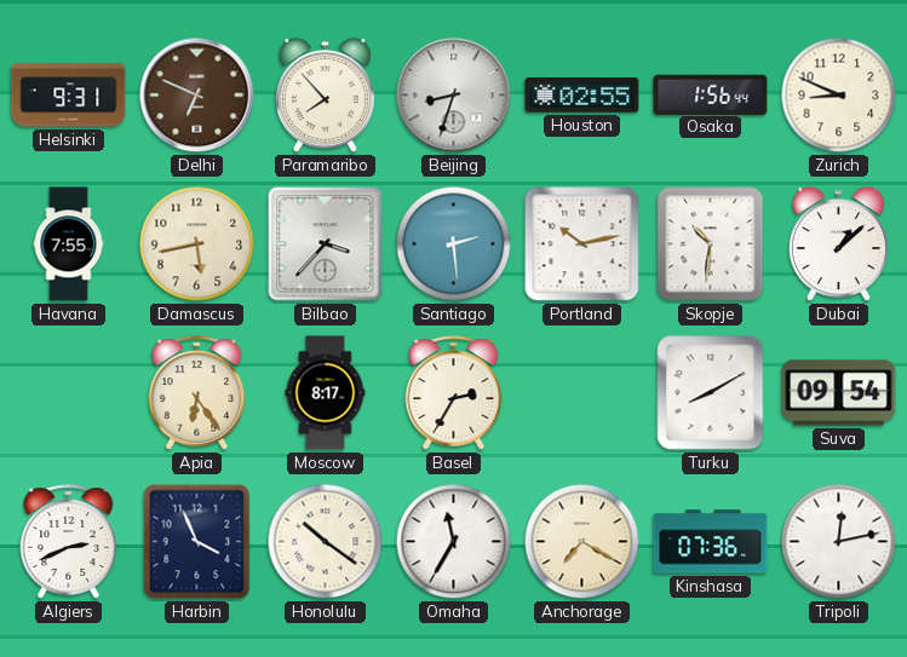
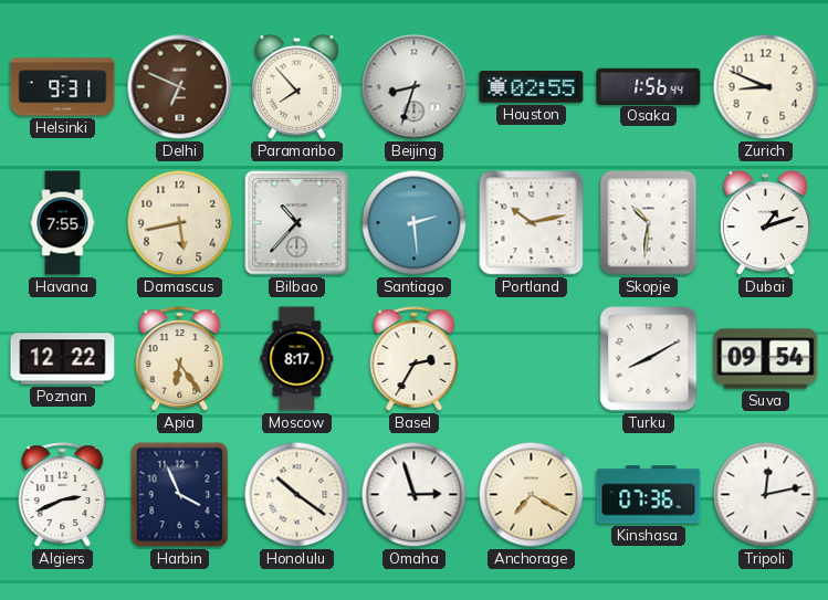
Bilbao: 3:37 -> 10:37
Dubai: 1:08 -> 1:12
Poznan: none -> 12:22
Omaha: 11:35 -> 2:57
